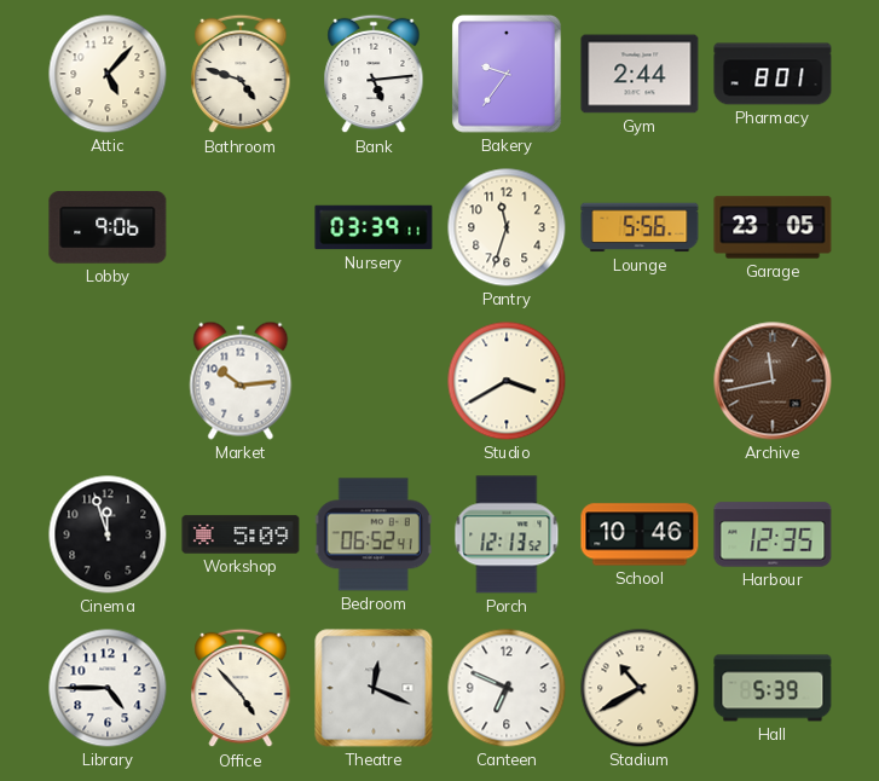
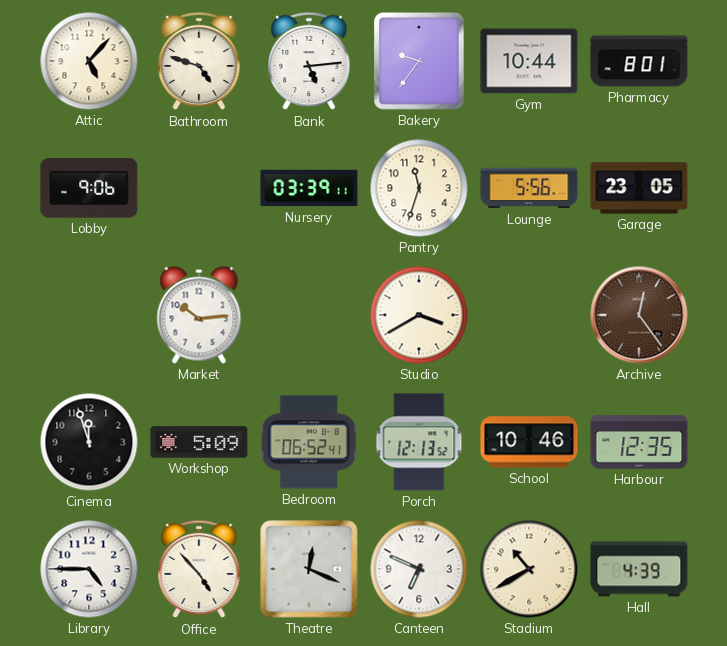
Gym: 2:44 -> 10:44
Archive: 11:43 -> 12:24
Hall: 5:39 -> 4:39
